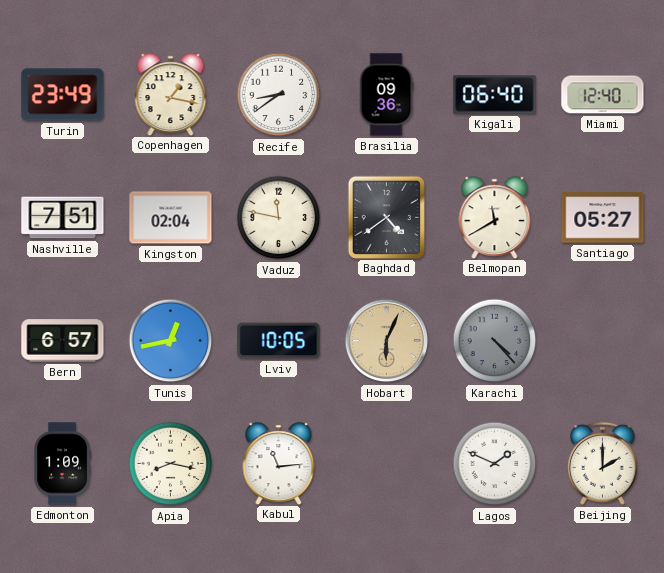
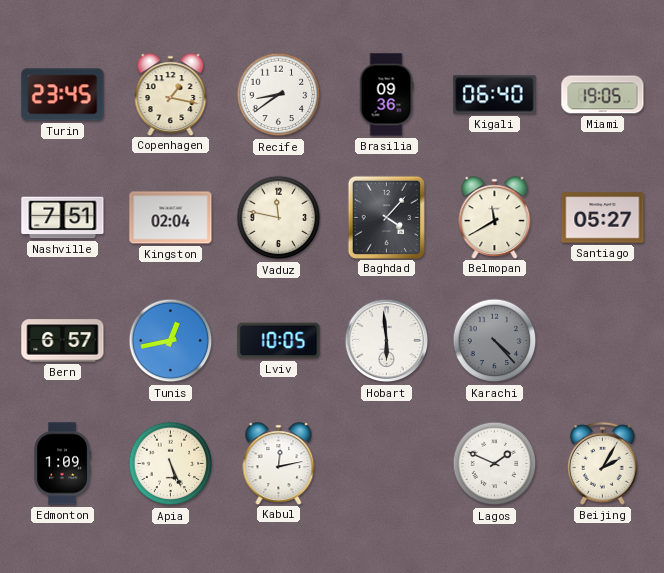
Turin: 23:49 -> 23:45
Miami: 12:40 -> 19:05
Baghdad: 4:39 -> 4:07
Hobart: 6:04 -> 5:59
Hobart dial: champagne -> white
Apia: 8:17 -> 5:26
Kabul: 11:14 -> 12:13
Beijing: 2:00 -> 2:05
